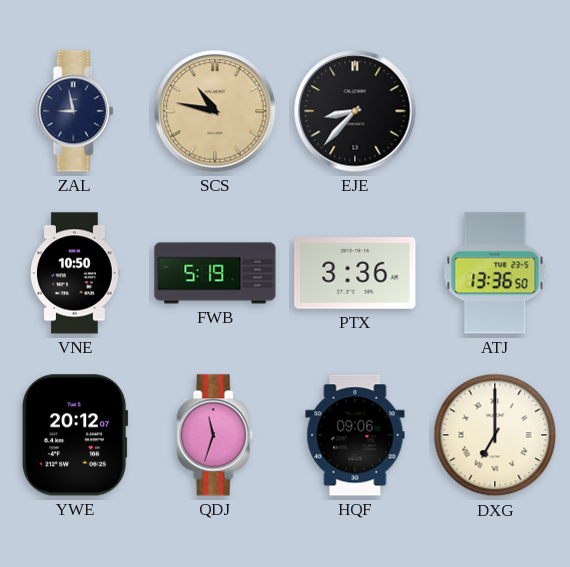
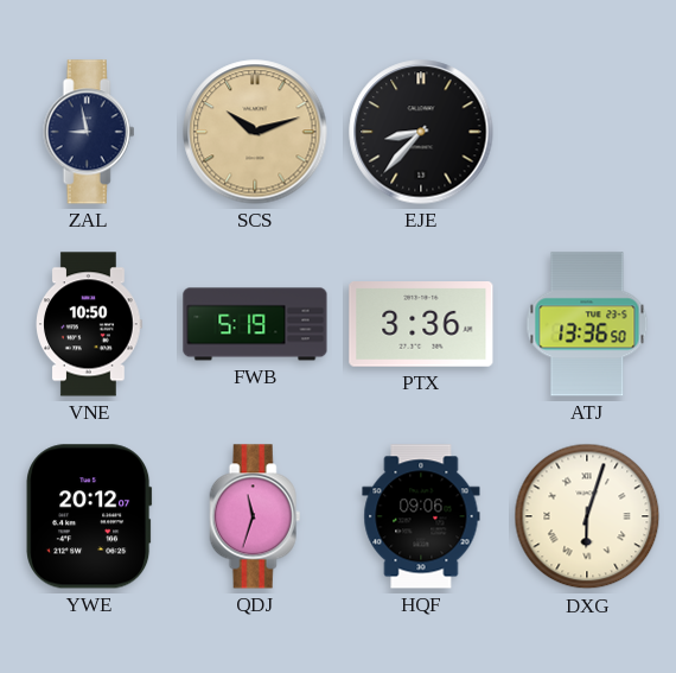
SCS: 10:47 -> 10:12
DXG: 7:00 -> 6:03
